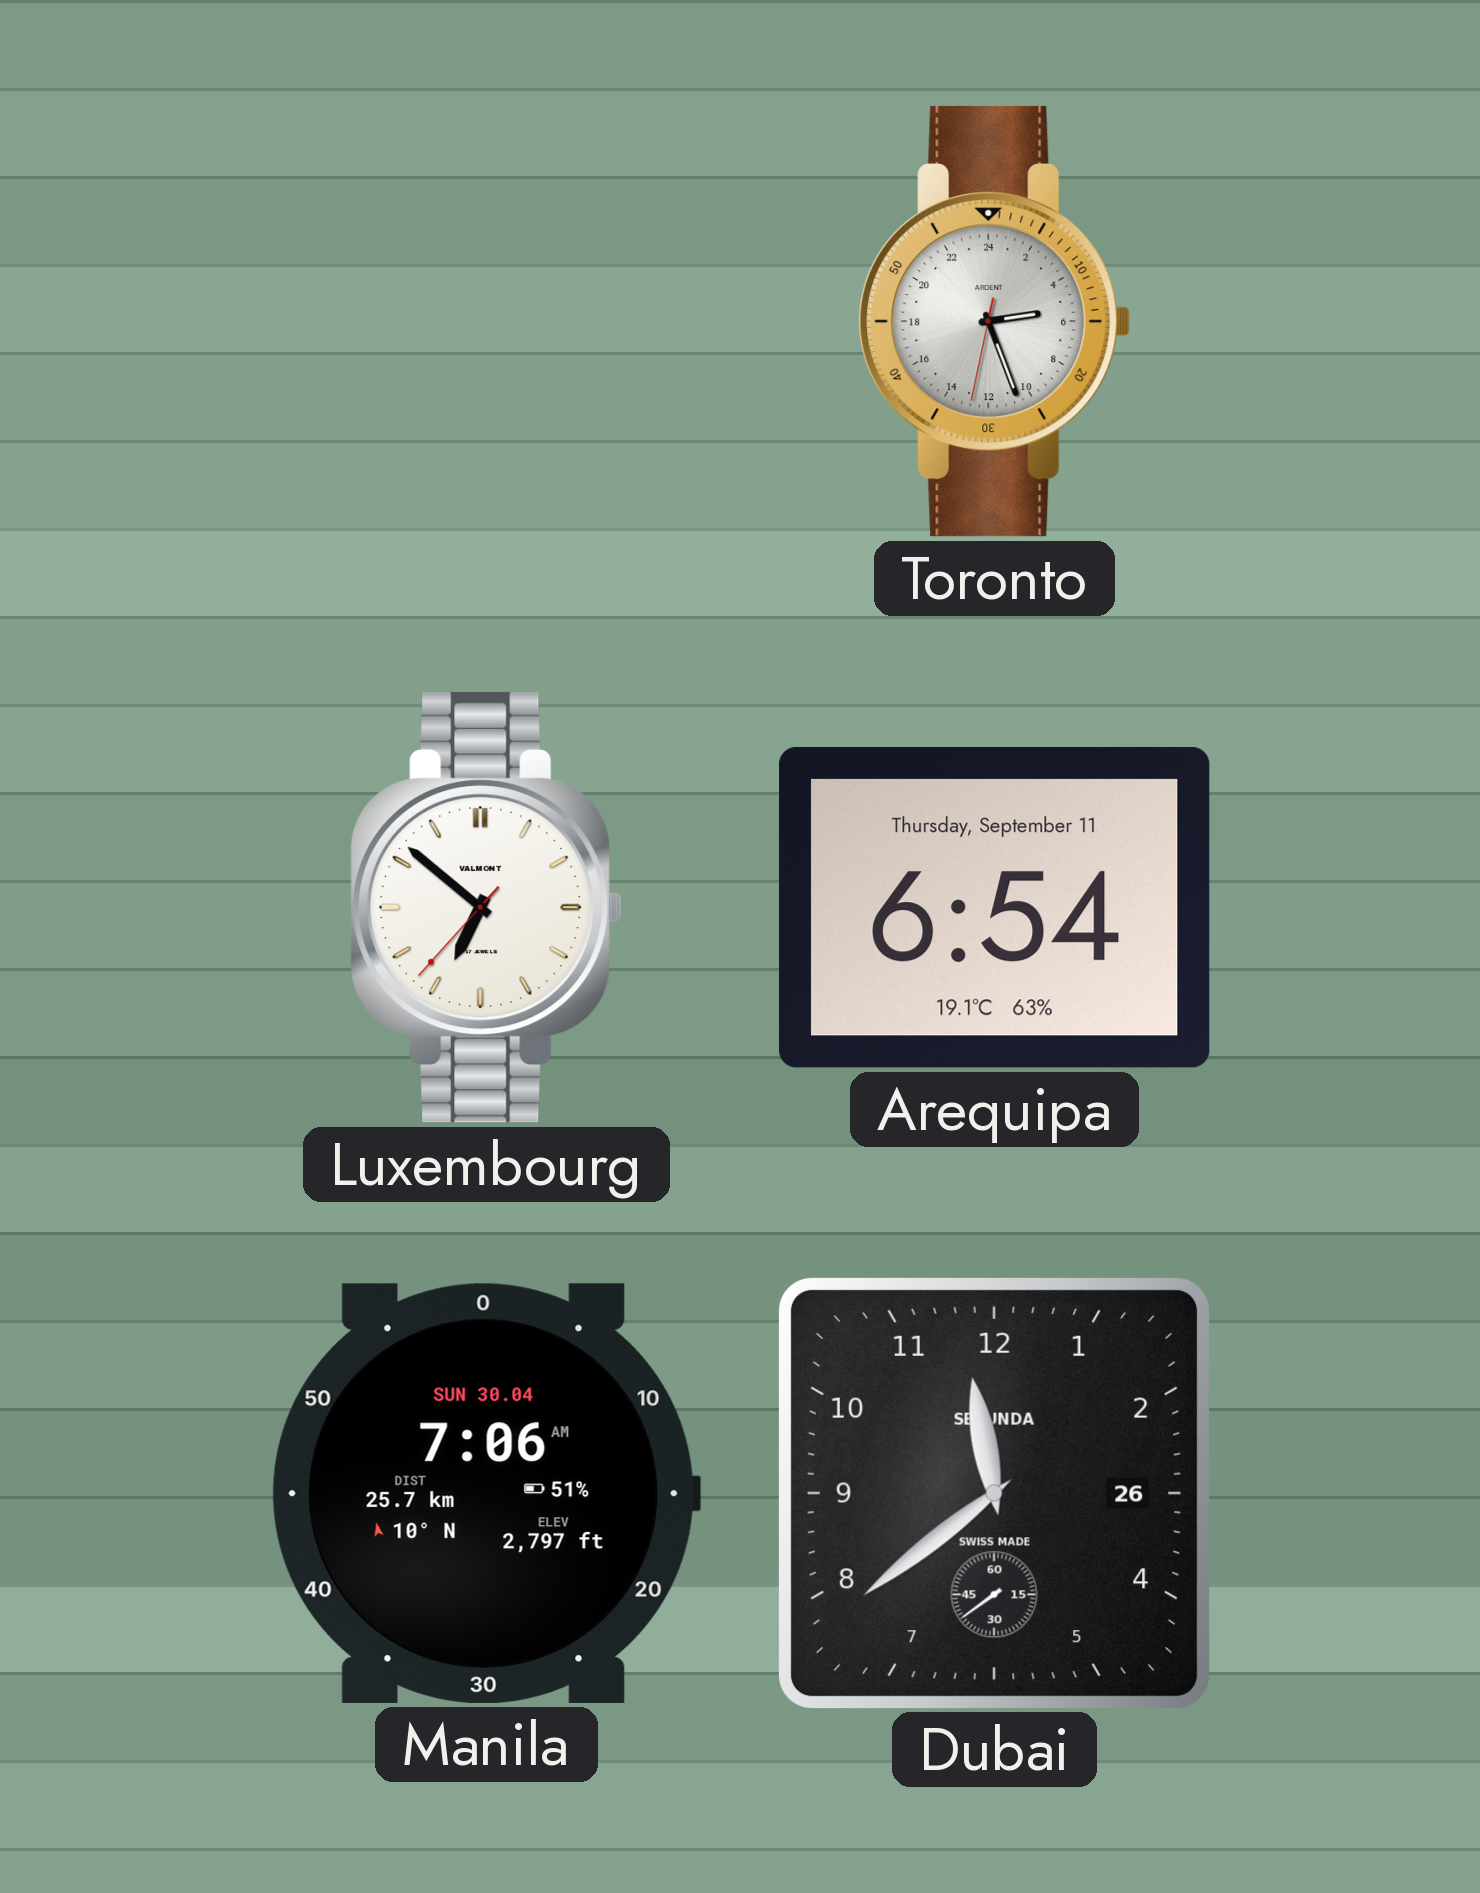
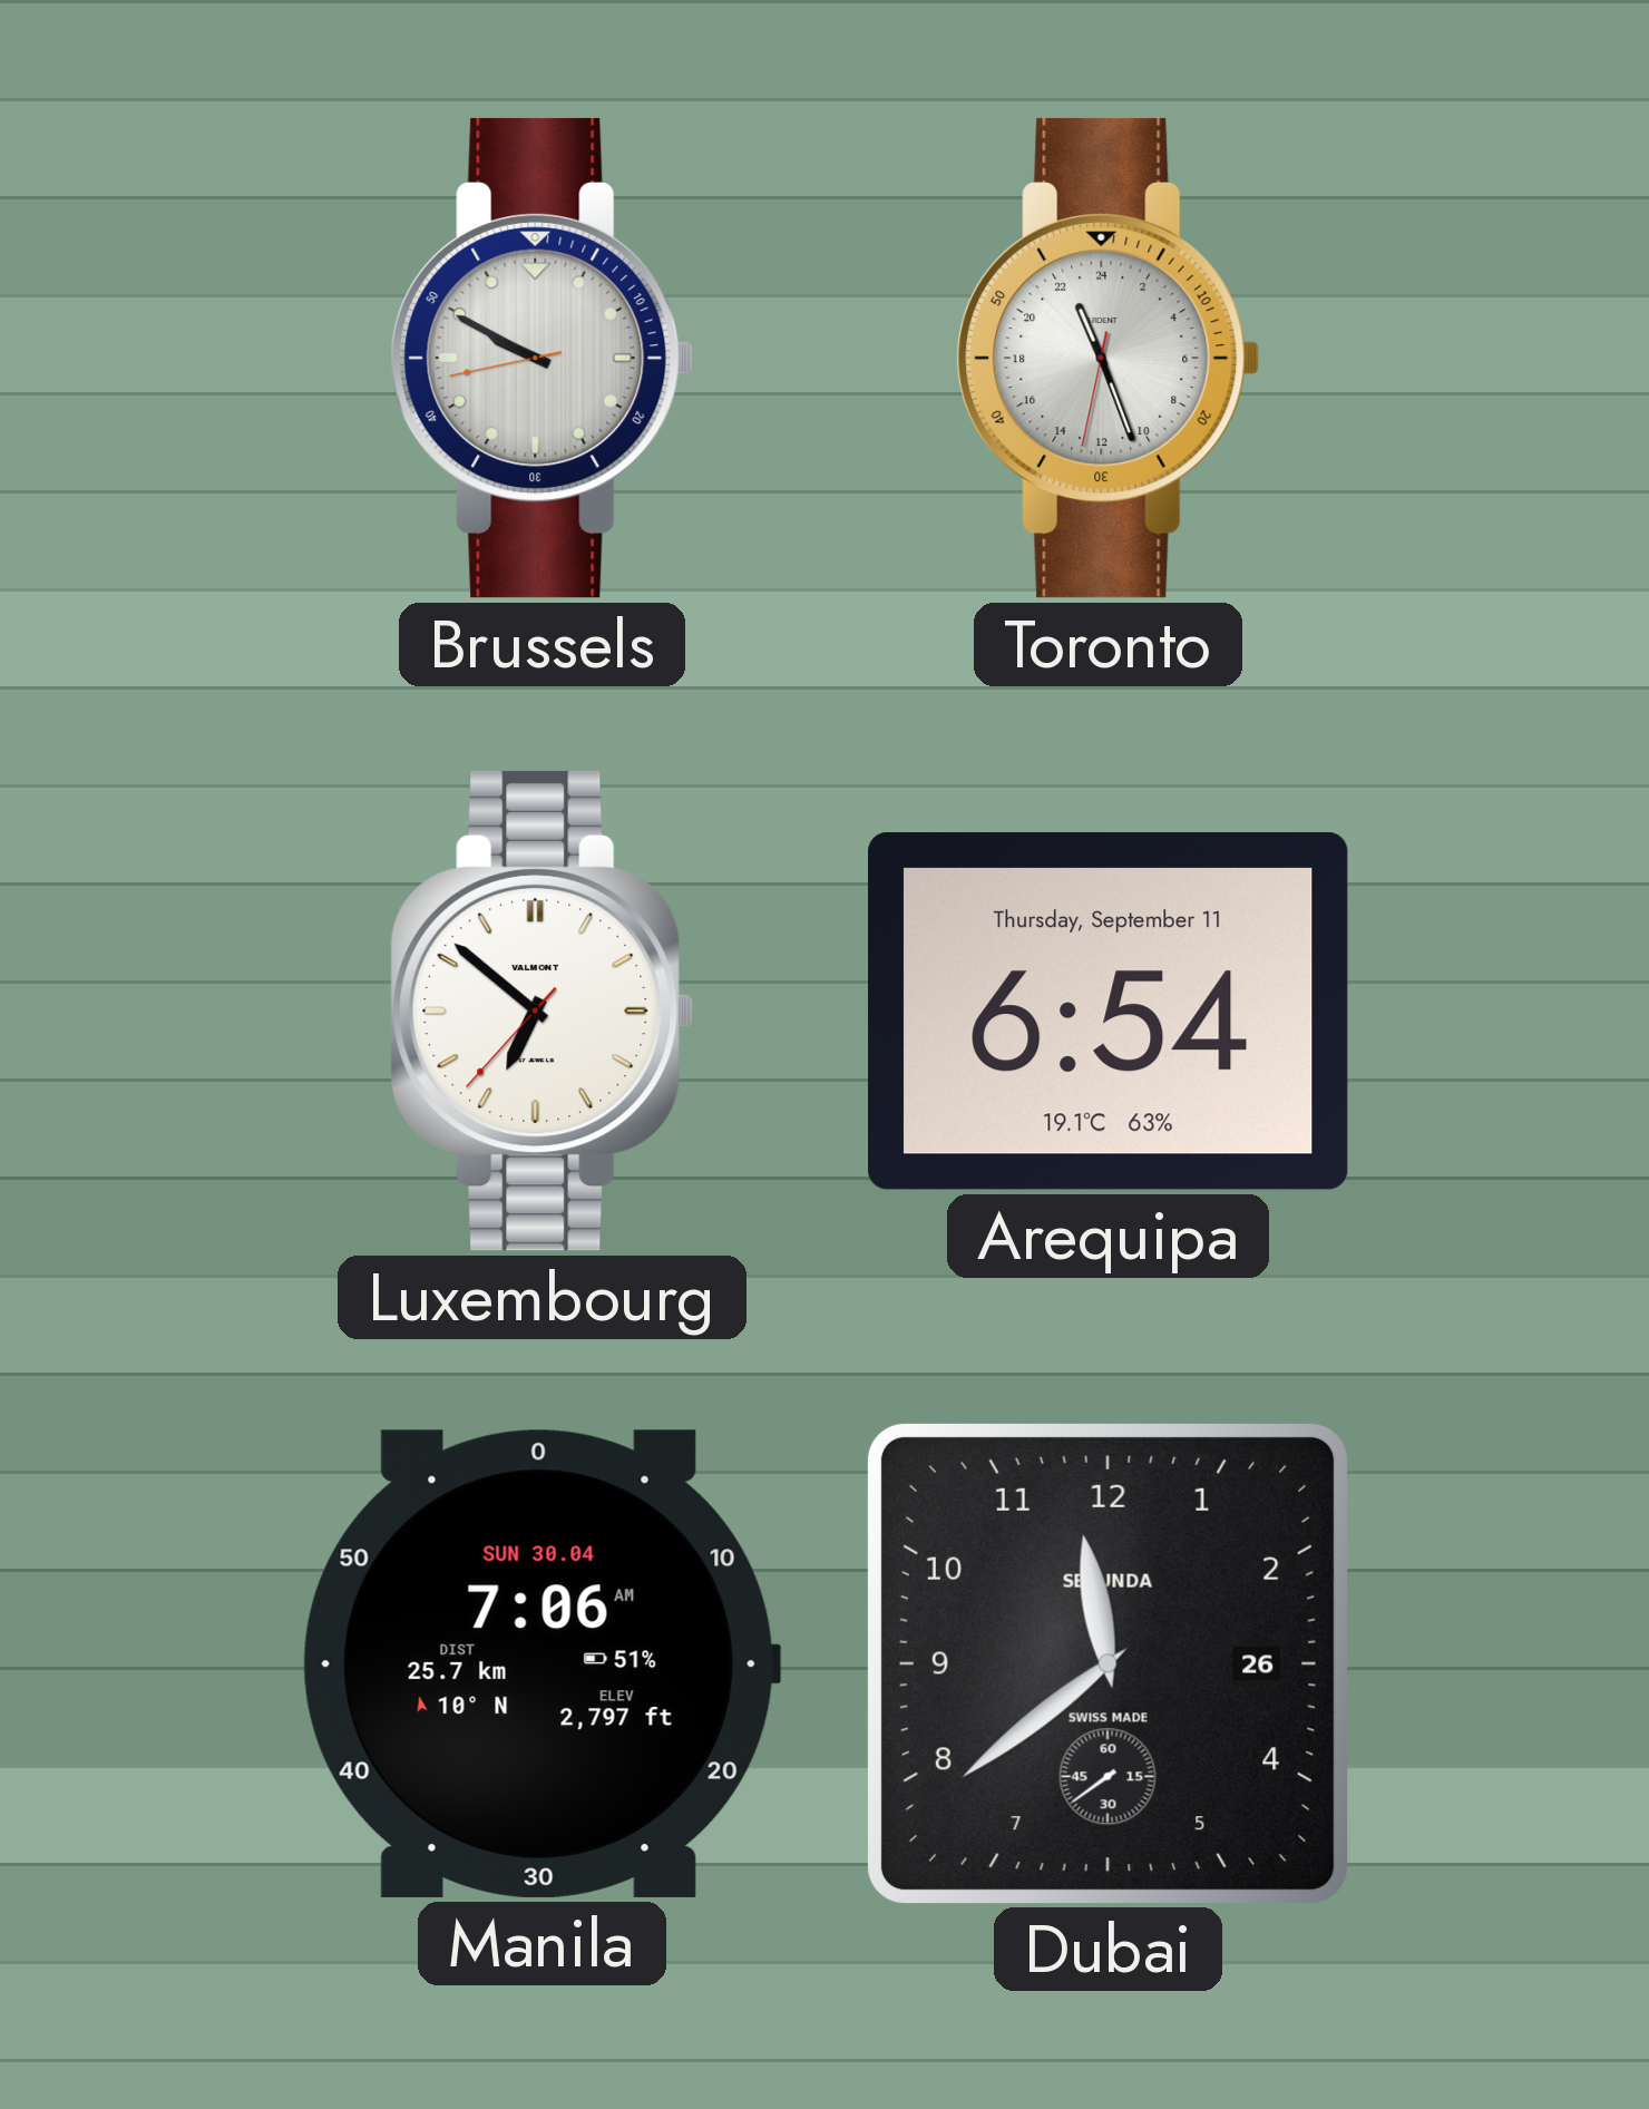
Brussels: none -> 9:49
Toronto: 5:26 -> 22:26
